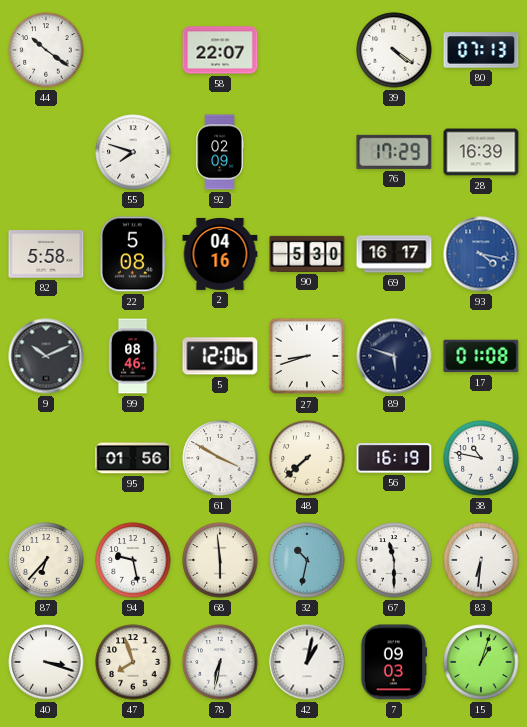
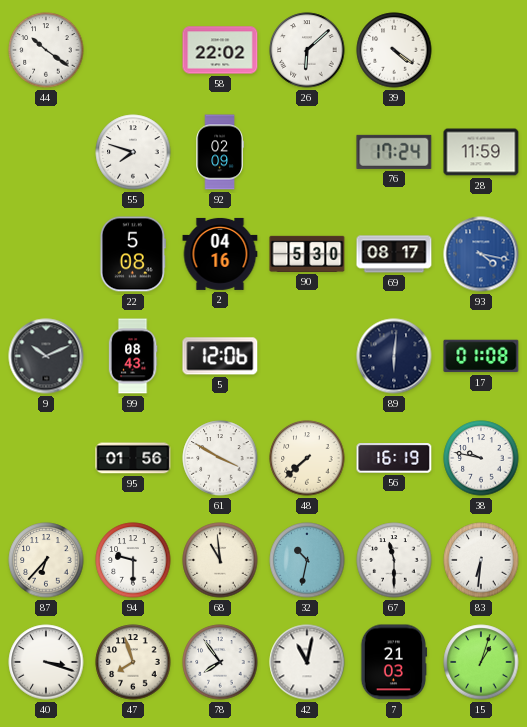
58: 22:07 -> 22:02
26: none -> 6:08
80: 07:13 -> none
76: 17:29 -> 17:24
28: 16:39 -> 11:59
82: 5:58 -> none
69: 16:17 -> 08:17
99: 08:46 -> 08:43
27: 8:42 -> none
89: 5:48 -> 6:01
38: 10:47 -> 9:47
94: 9:28 -> 9:30
68: 5:59 -> 10:59
78: 6:32 -> 7:54
42: 1:02 -> 11:02
7: 09:03 -> 21:03
